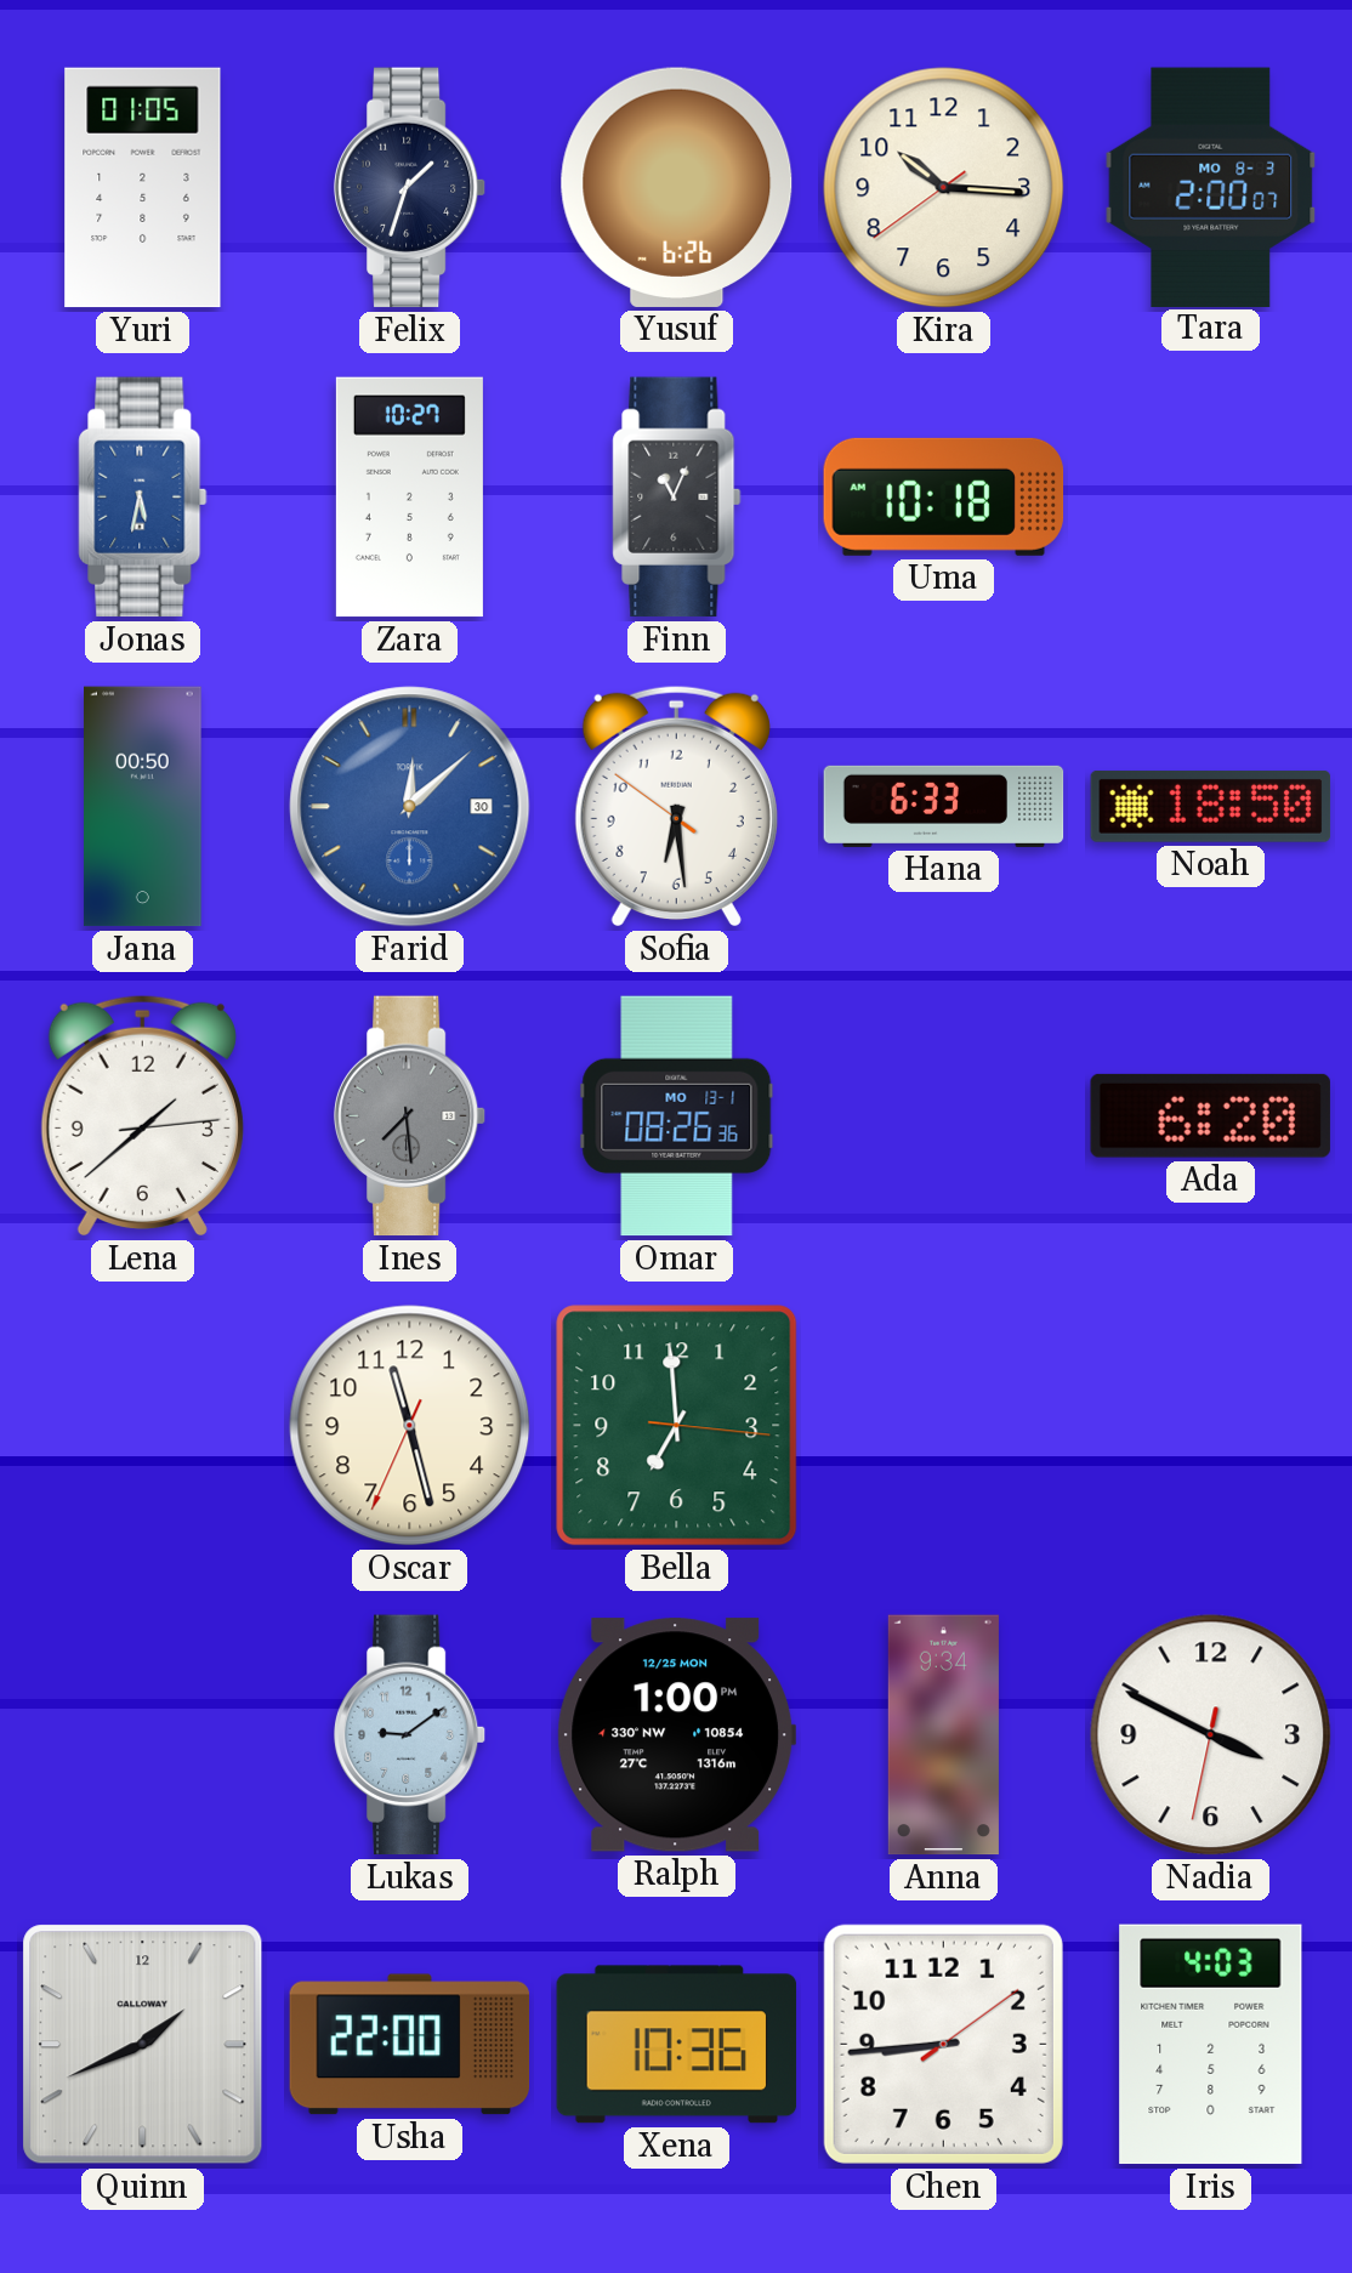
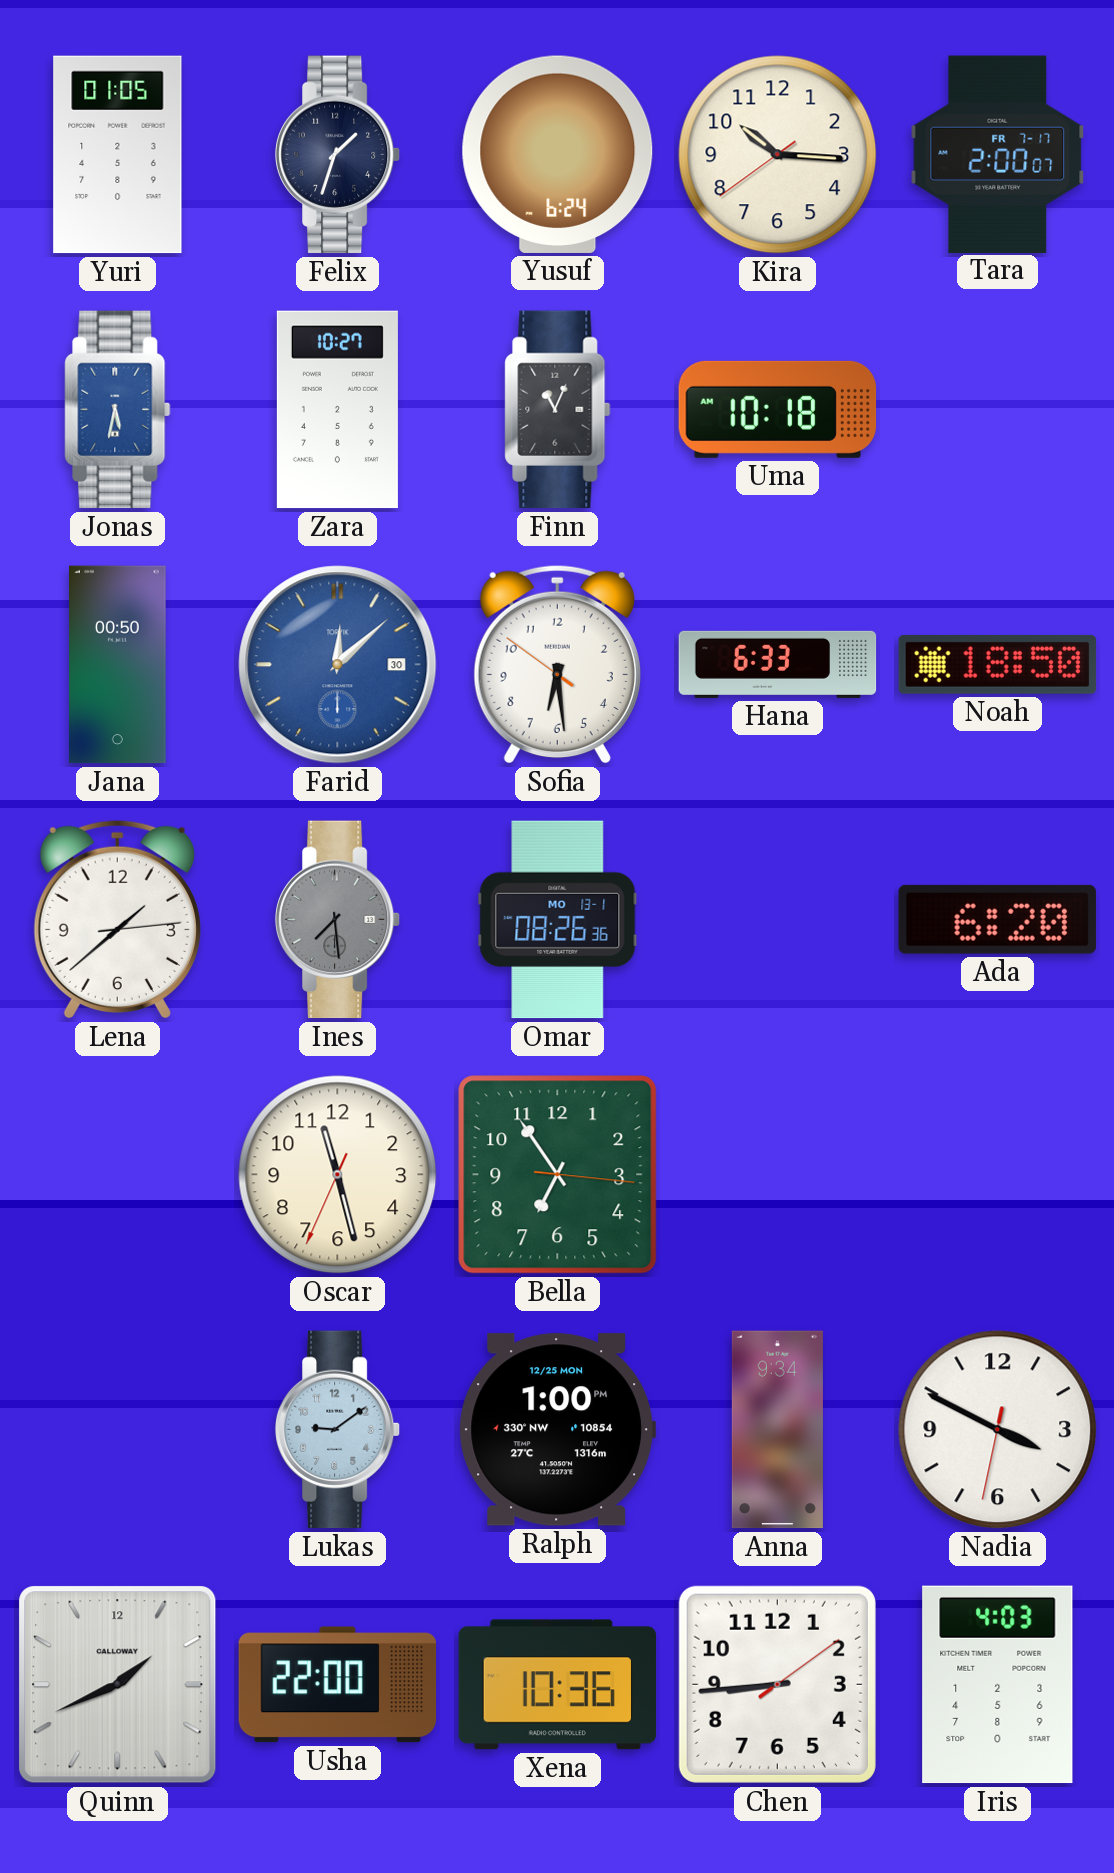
Yusuf: 6:26 -> 6:24
Tara date: MO 8-3 -> FR 7-17
Bella: 6:59 -> 6:54
